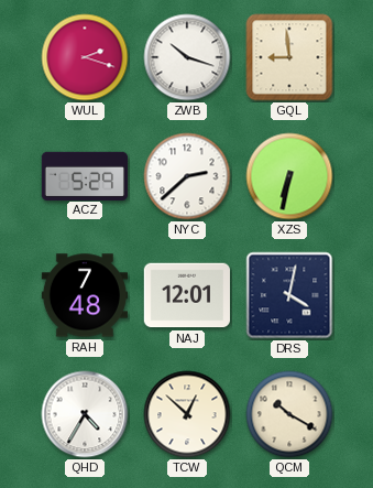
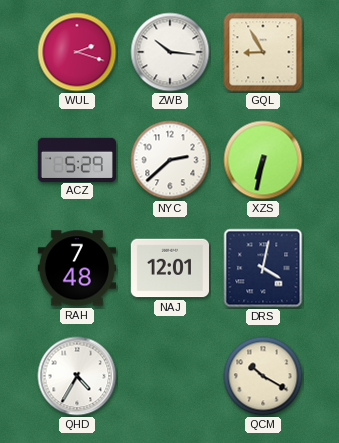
ZWB: 10:18 -> 10:16
GQL: 8:59 -> 8:55
TCW: 12:52 -> none
